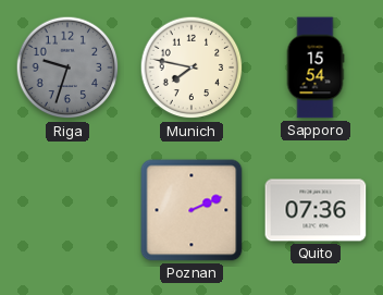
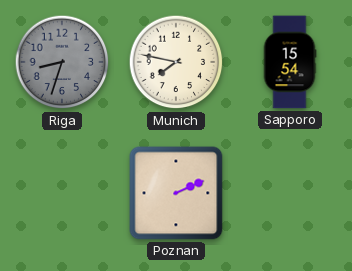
Riga: 9:33 -> 8:33
Quito: 07:36 -> none
